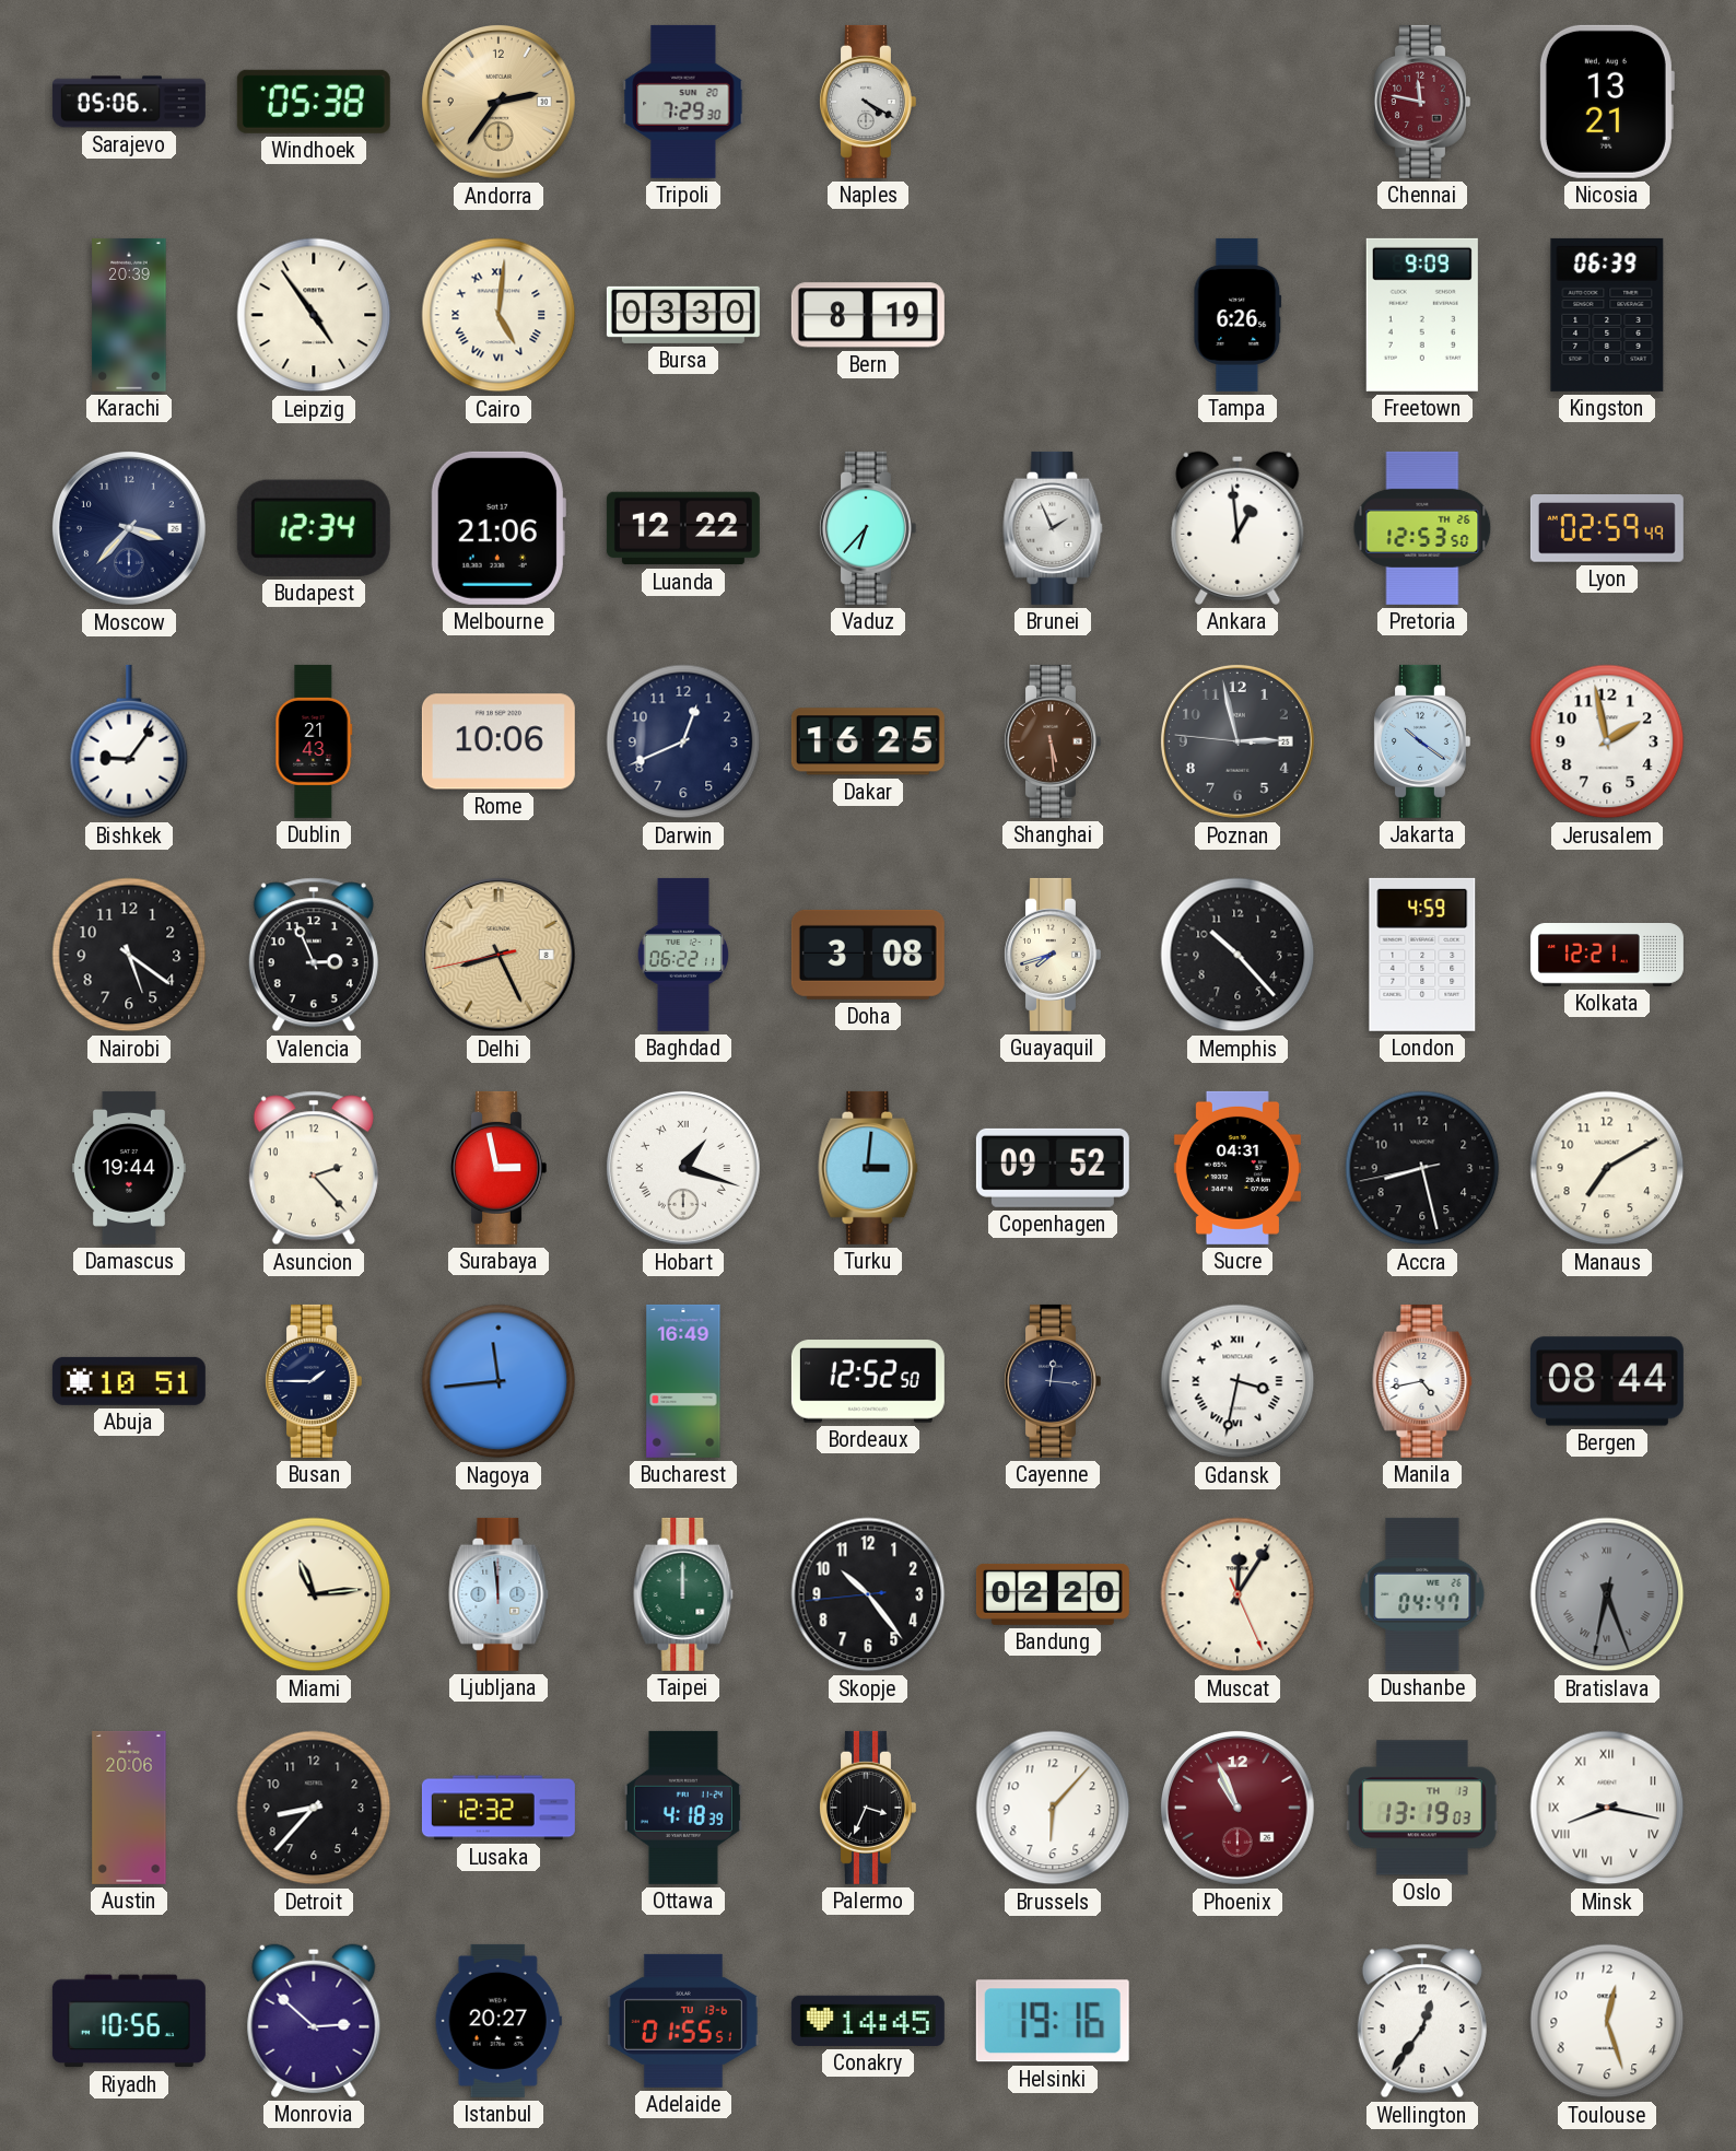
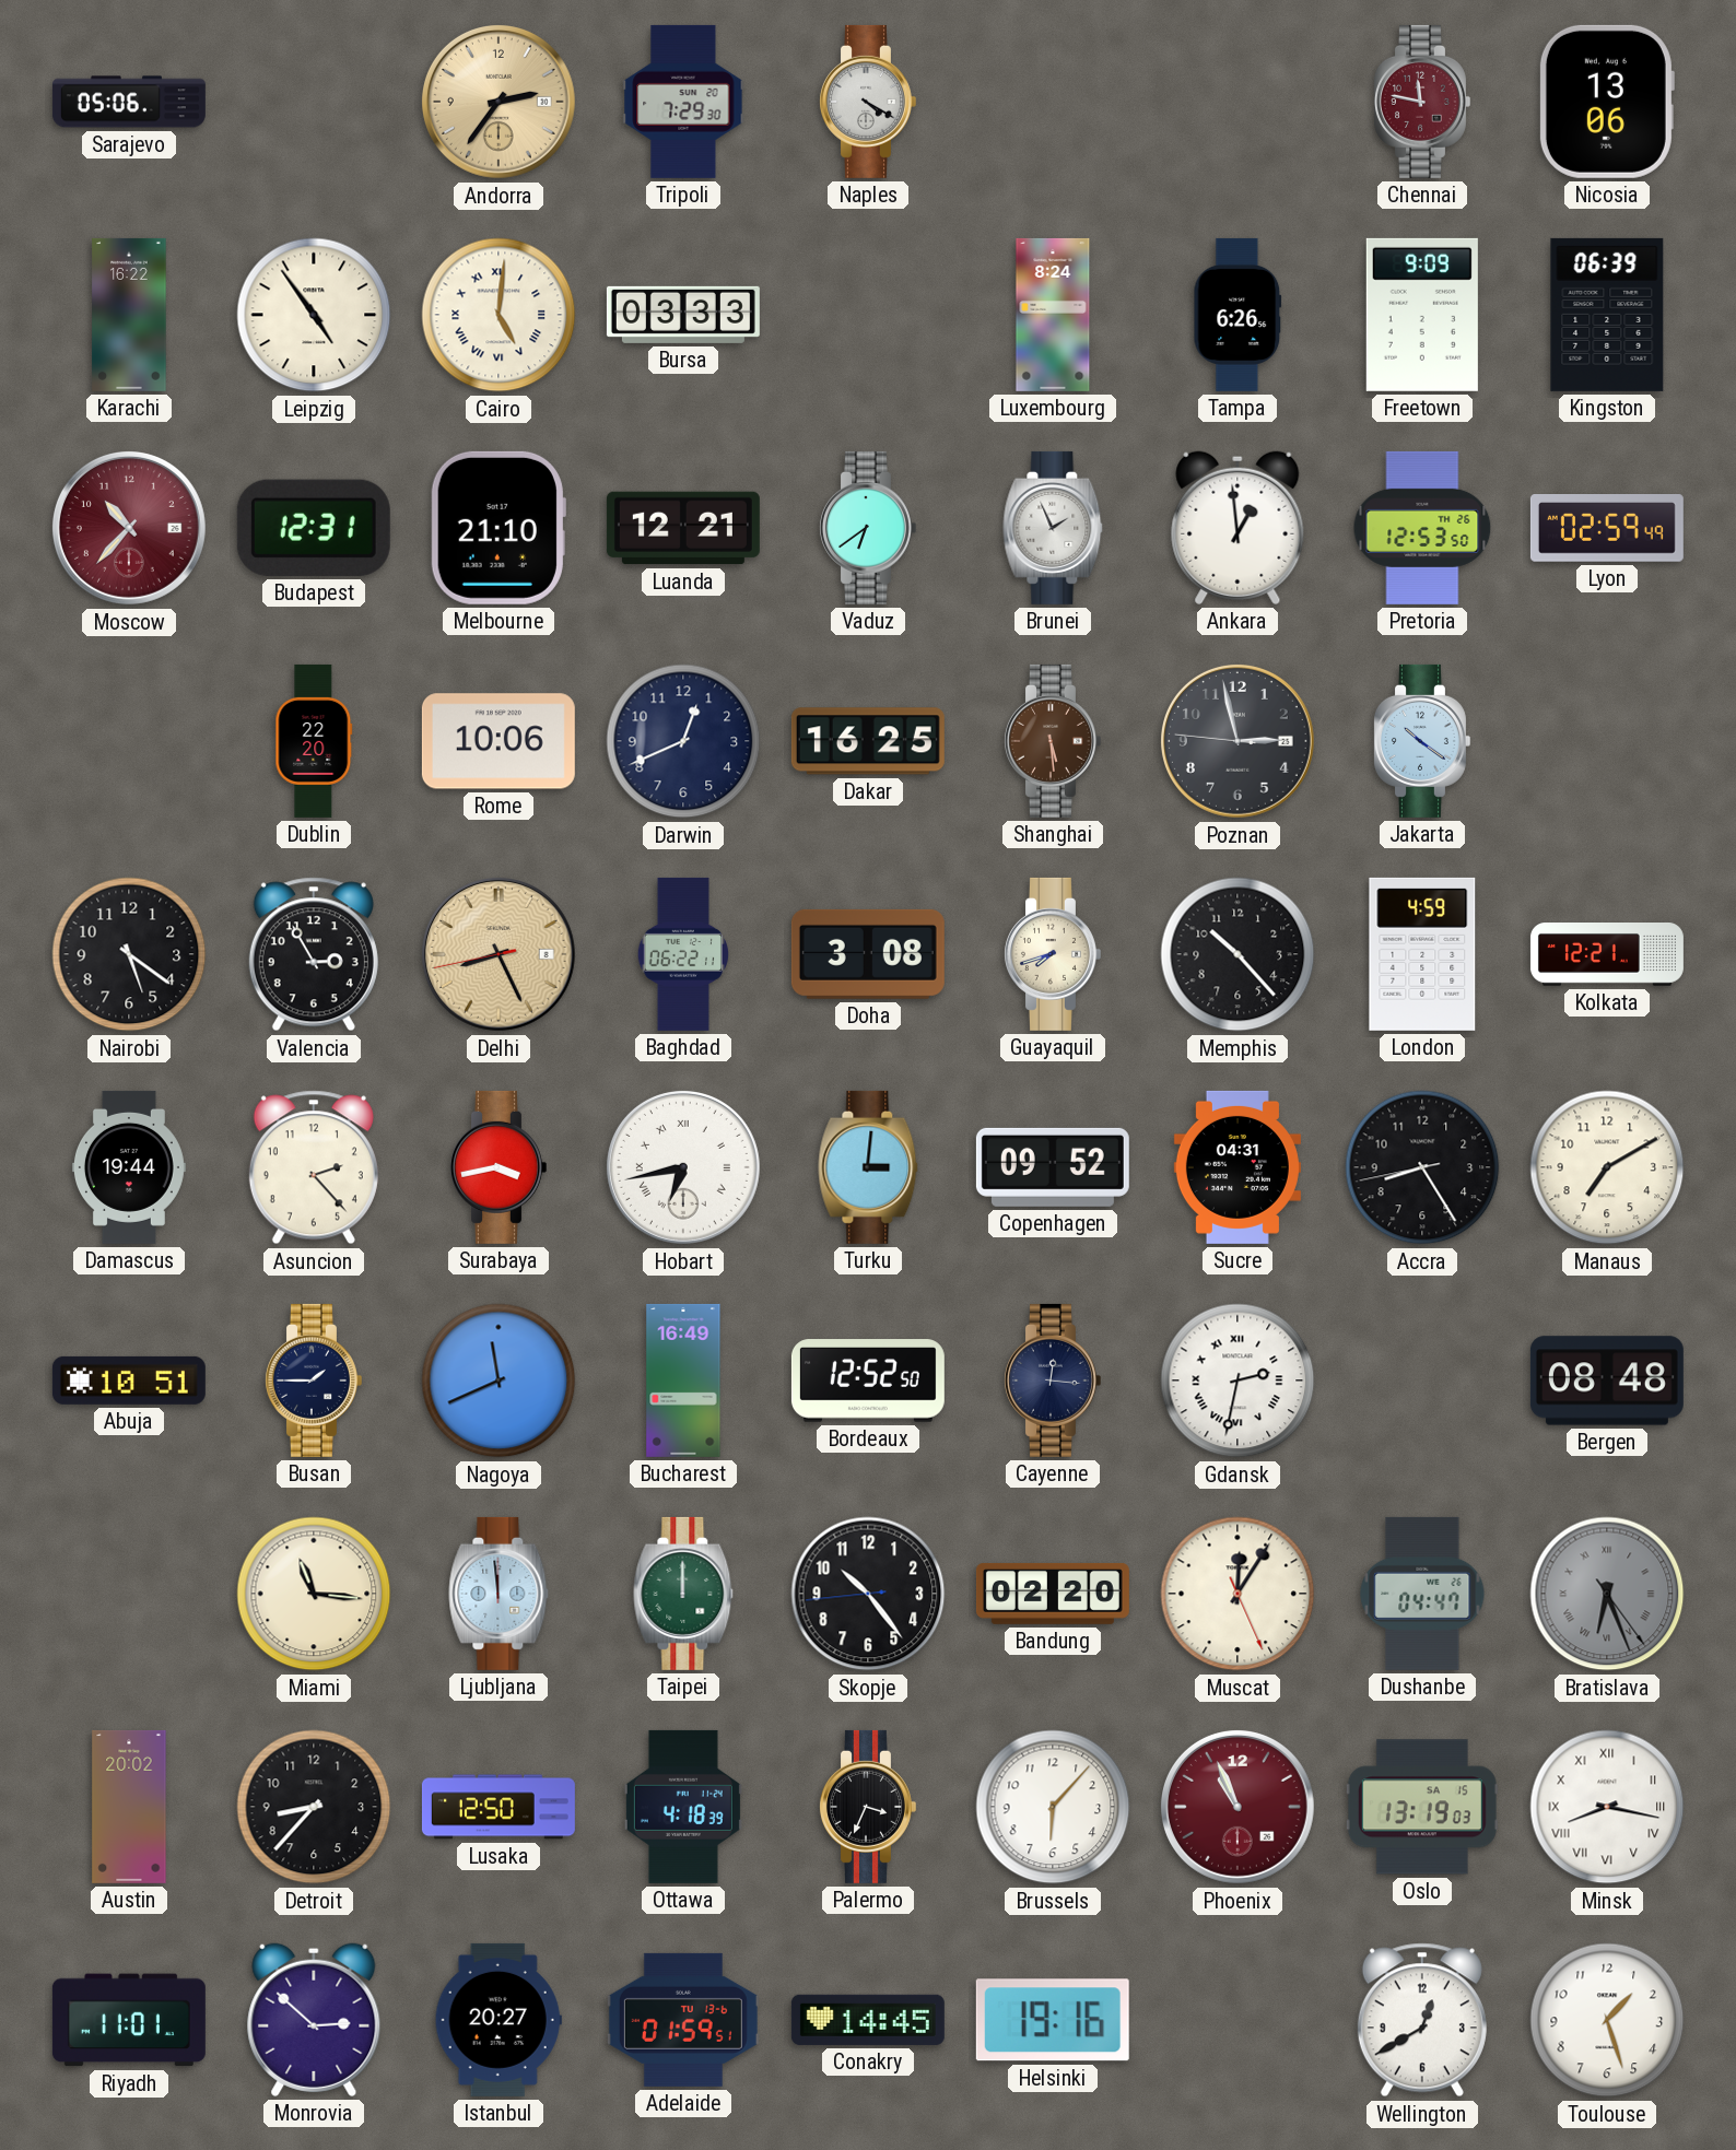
Windhoek: 05:38 -> none
Nicosia: 13:21 -> 13:06
Karachi: 20:39 -> 16:22
Bursa: 03:30 -> 03:33
Bern: 8:19 -> none
Luxembourg: none -> 8:24
Moscow: 3:37 -> 10:37
Moscow dial: navy -> burgundy
Budapest: 12:34 -> 12:31
Melbourne: 21:06 -> 21:10
Luanda: 12:22 -> 12:21
Vaduz: 6:37 -> 6:39
Bishkek: 9:06 -> none
Dublin: 21:43 -> 22:20
Jerusalem: 1:58 -> none
Valencia: 2:56 -> 2:55
Surabaya: 2:58 -> 3:43
Hobart: 1:18 -> 6:43
Accra: 8:27 -> 8:24
Nagoya: 11:44 -> 11:41
Gdansk: 3:32 -> 2:32
Manila: 4:43 -> none
Bergen: 08:44 -> 08:48
Miami: 11:14 -> 11:16
Bratislava: 6:26:32 -> 6:26:24
Austin: 20:06 -> 20:02
Lusaka: 12:32 -> 12:50
Oslo date: TH 13 -> SA 15
Riyadh: 10:56 -> 11:01
Adelaide: 01:55 -> 01:59
Wellington: 12:36 -> 12:40
Toulouse: 12:27 -> 1:27
